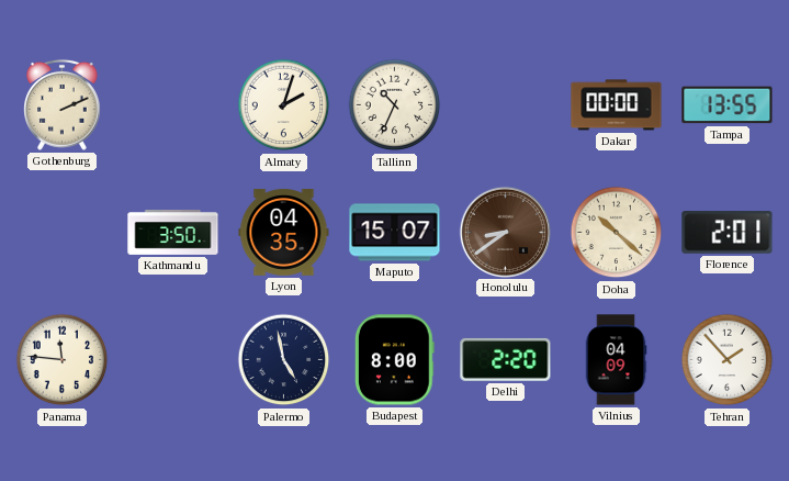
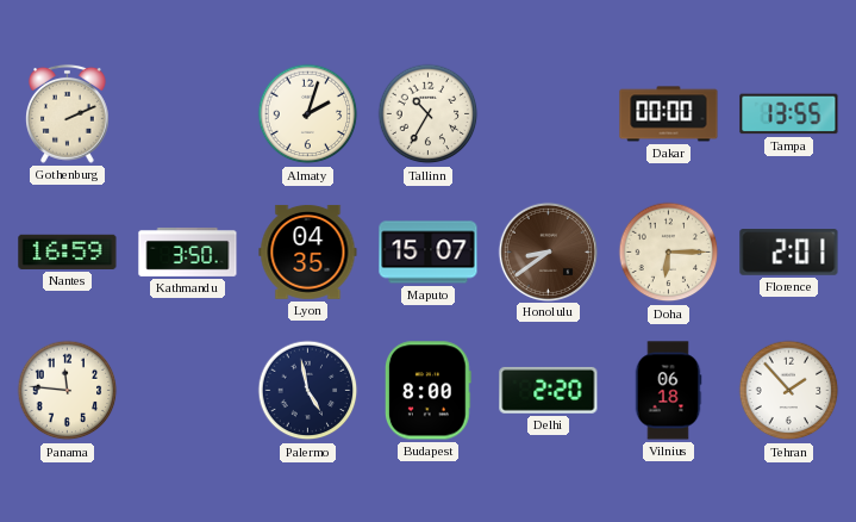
Tallinn: 10:34 -> 10:35
Nantes: none -> 16:59
Doha: 10:22 -> 6:15
Vilnius: 04:09 -> 06:18
